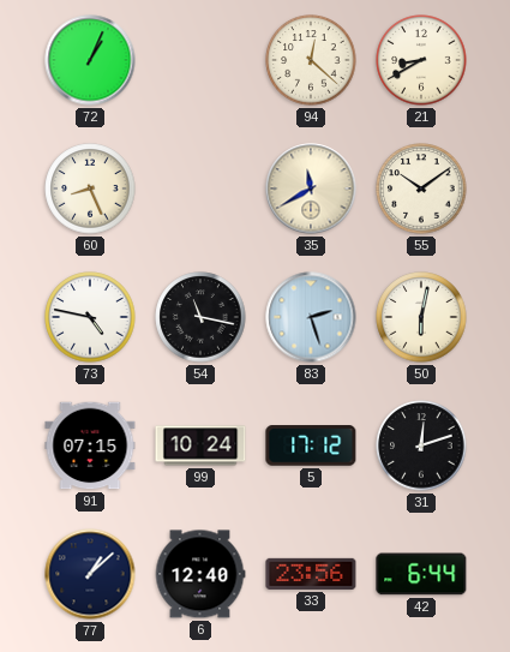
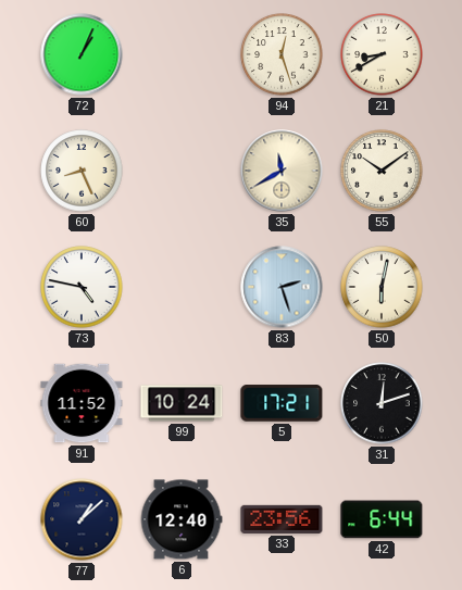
94: 12:22 -> 12:27
54: 11:17 -> none
91: 07:15 -> 11:52
5: 17:12 -> 17:21
